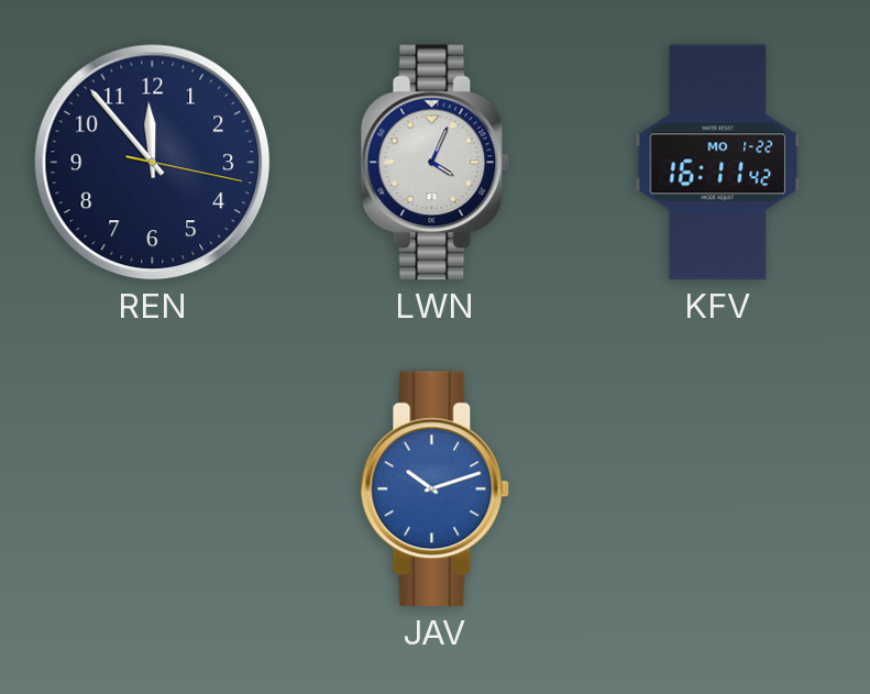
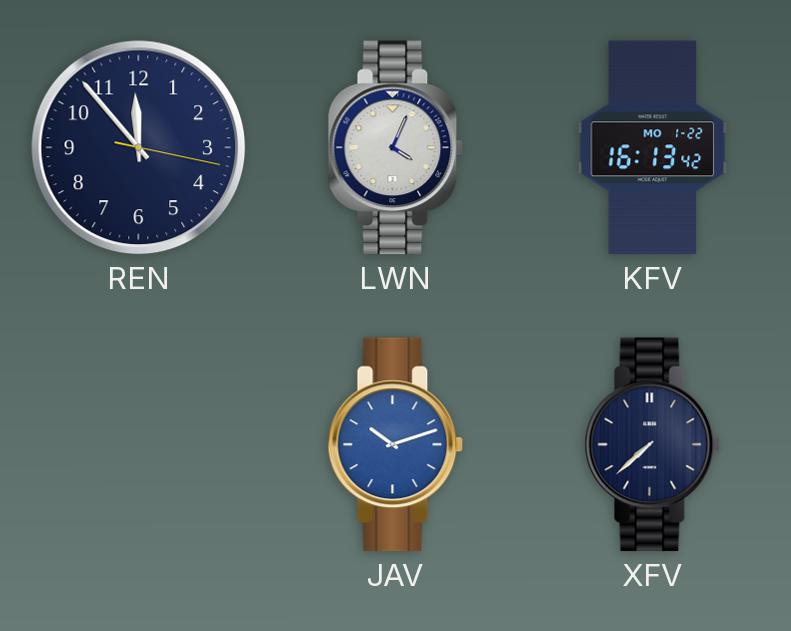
KFV: 16:11 -> 16:13
XFV: none -> 7:38
